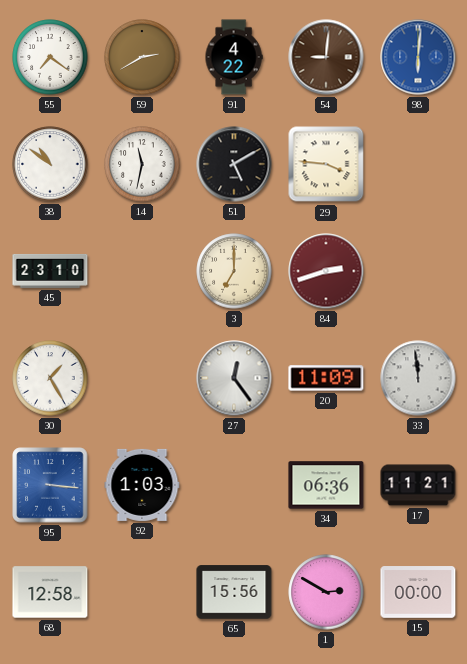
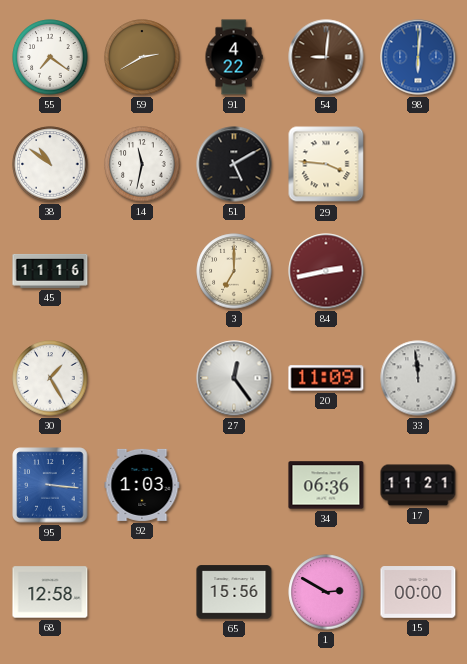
45: 23:10 -> 11:16
84: 2:42 -> 2:43
